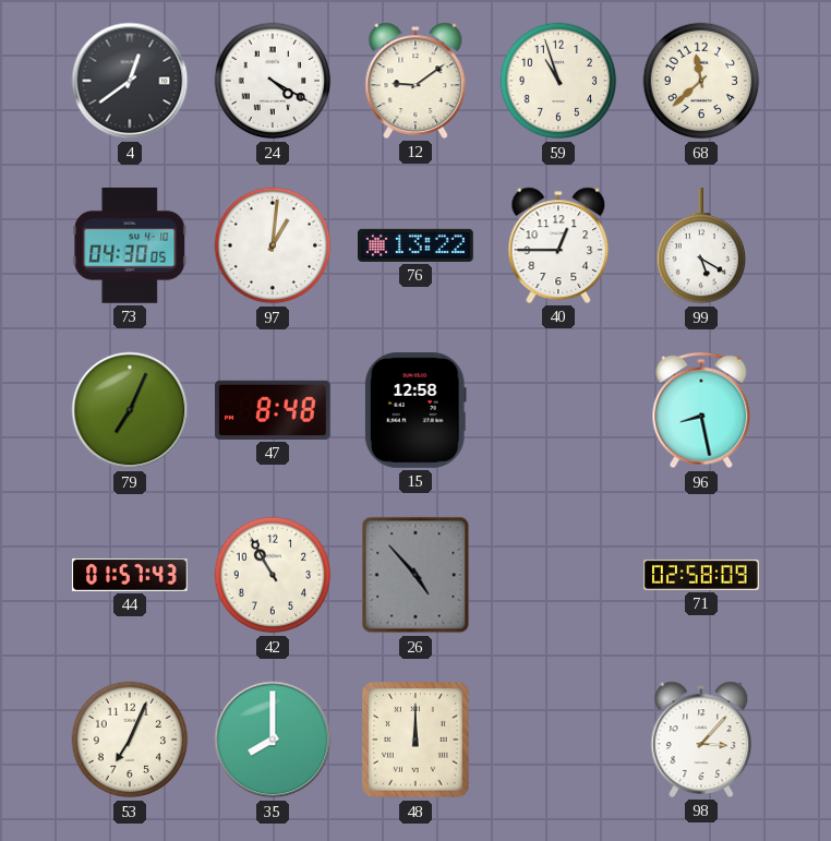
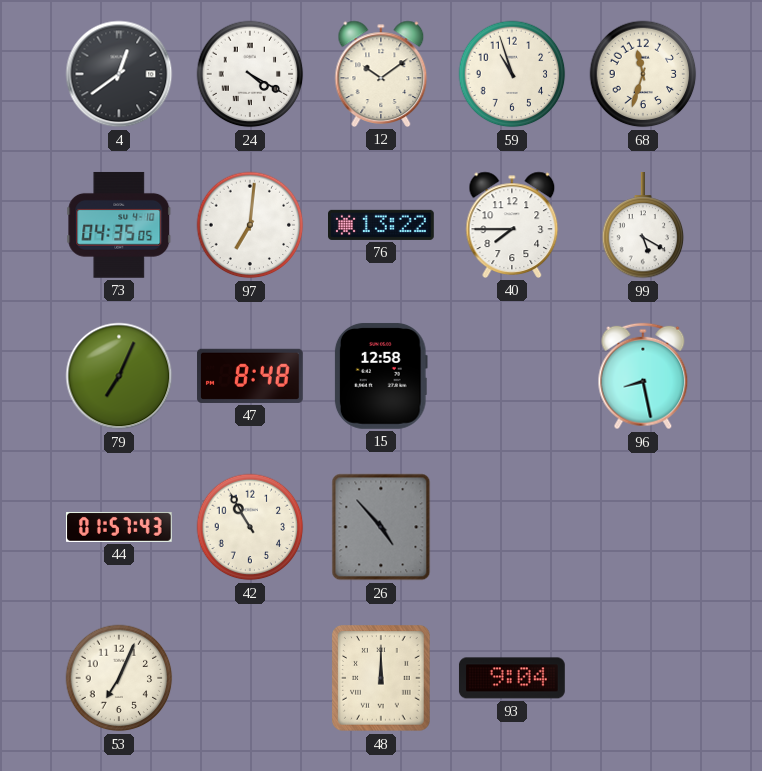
12: 9:09 -> 10:09
68: 11:38 -> 11:33
73: 04:30 -> 04:35
97: 1:01 -> 7:01
40: 12:45 -> 7:45
71: 02:58 -> none
35: 8:00 -> none
93: none -> 9:04
98: 3:07 -> none
